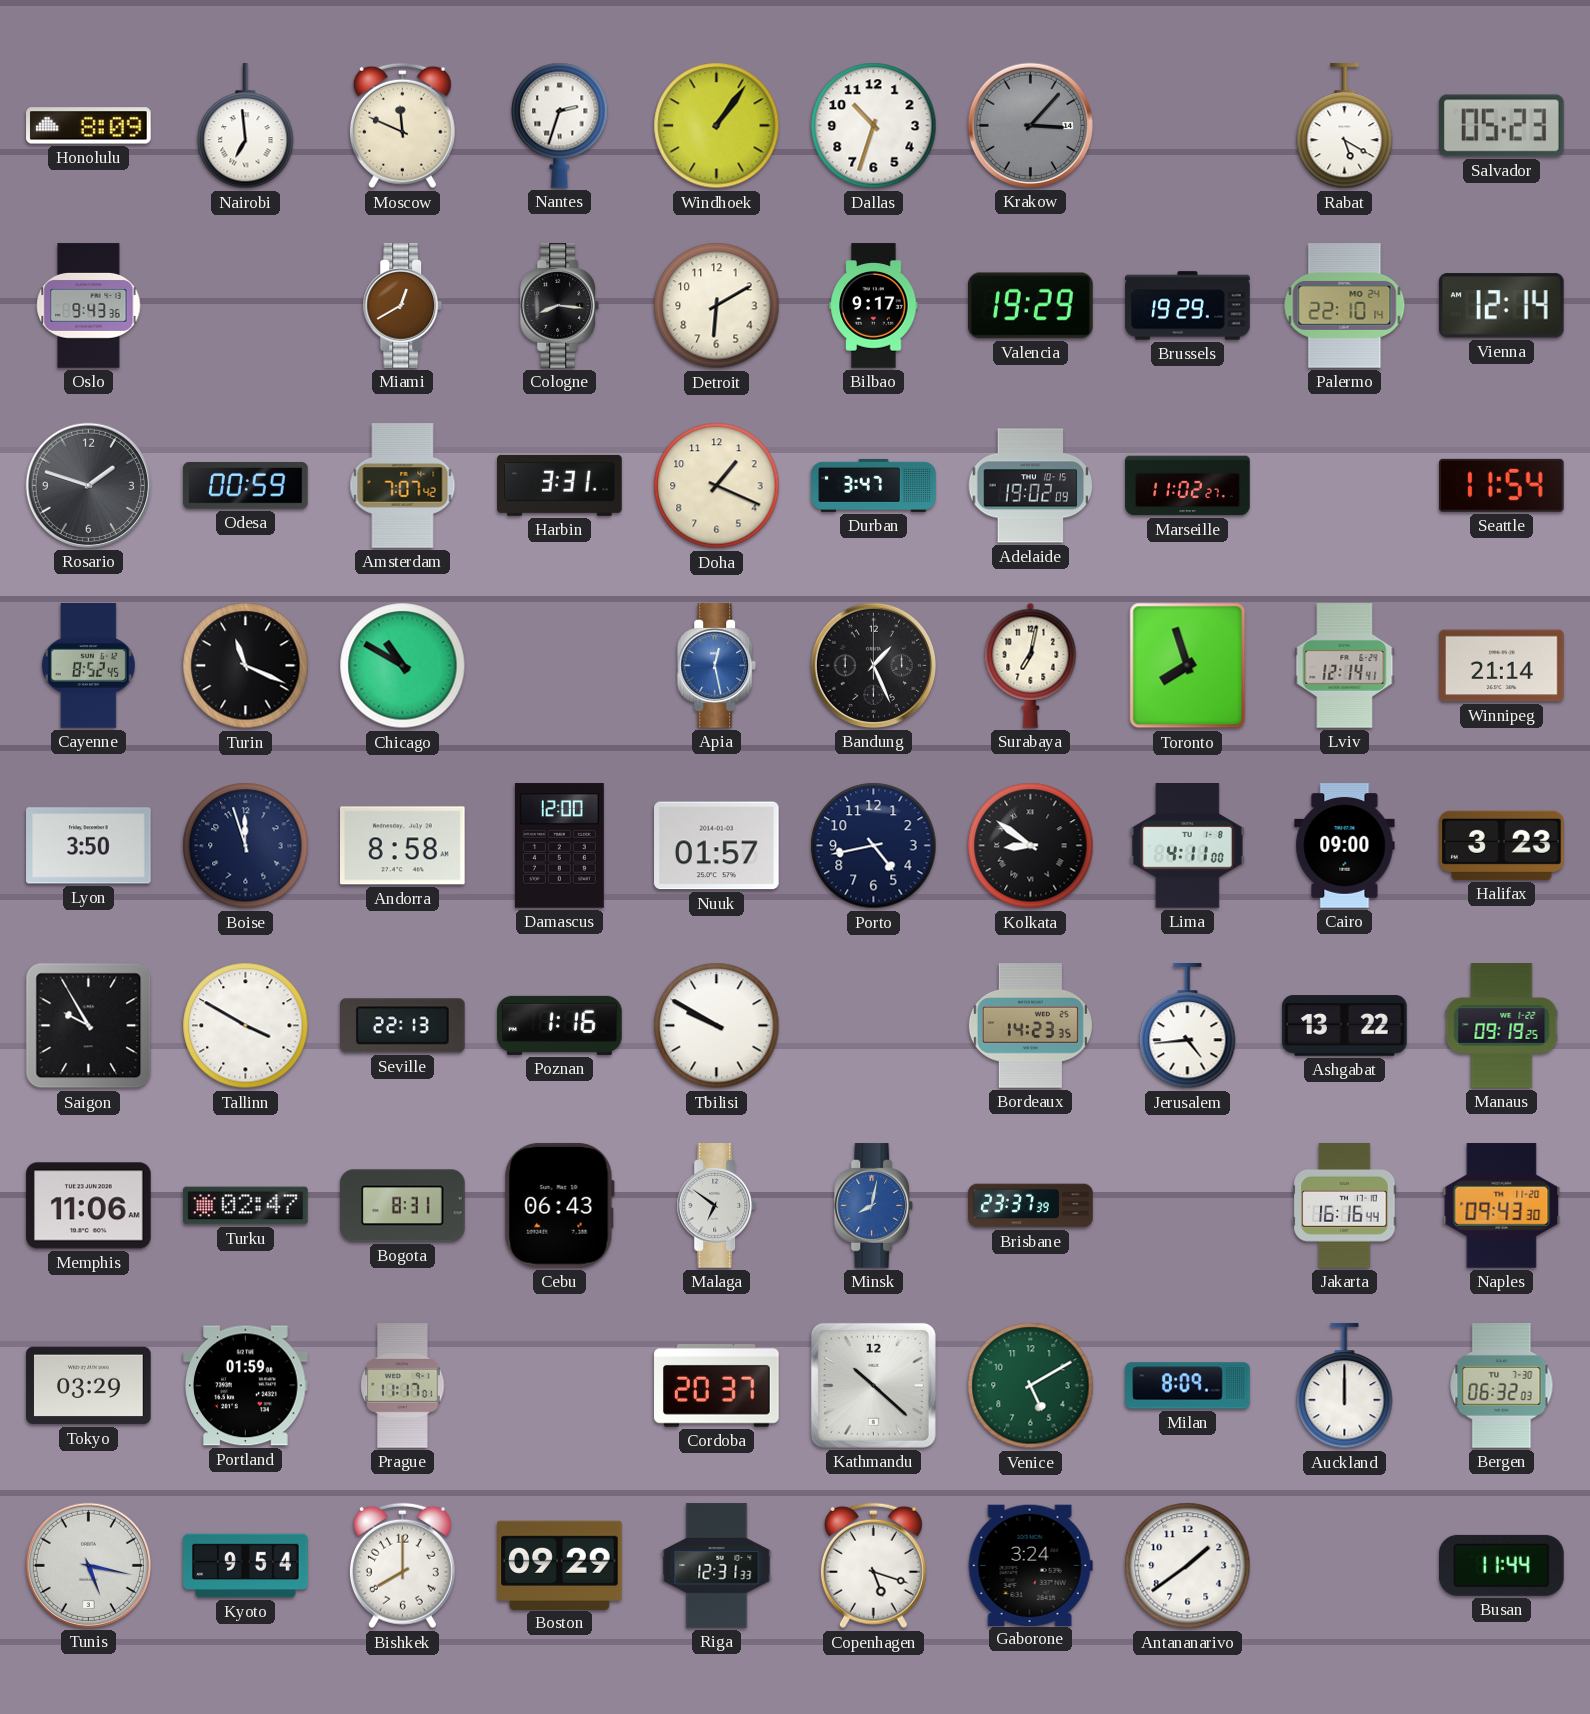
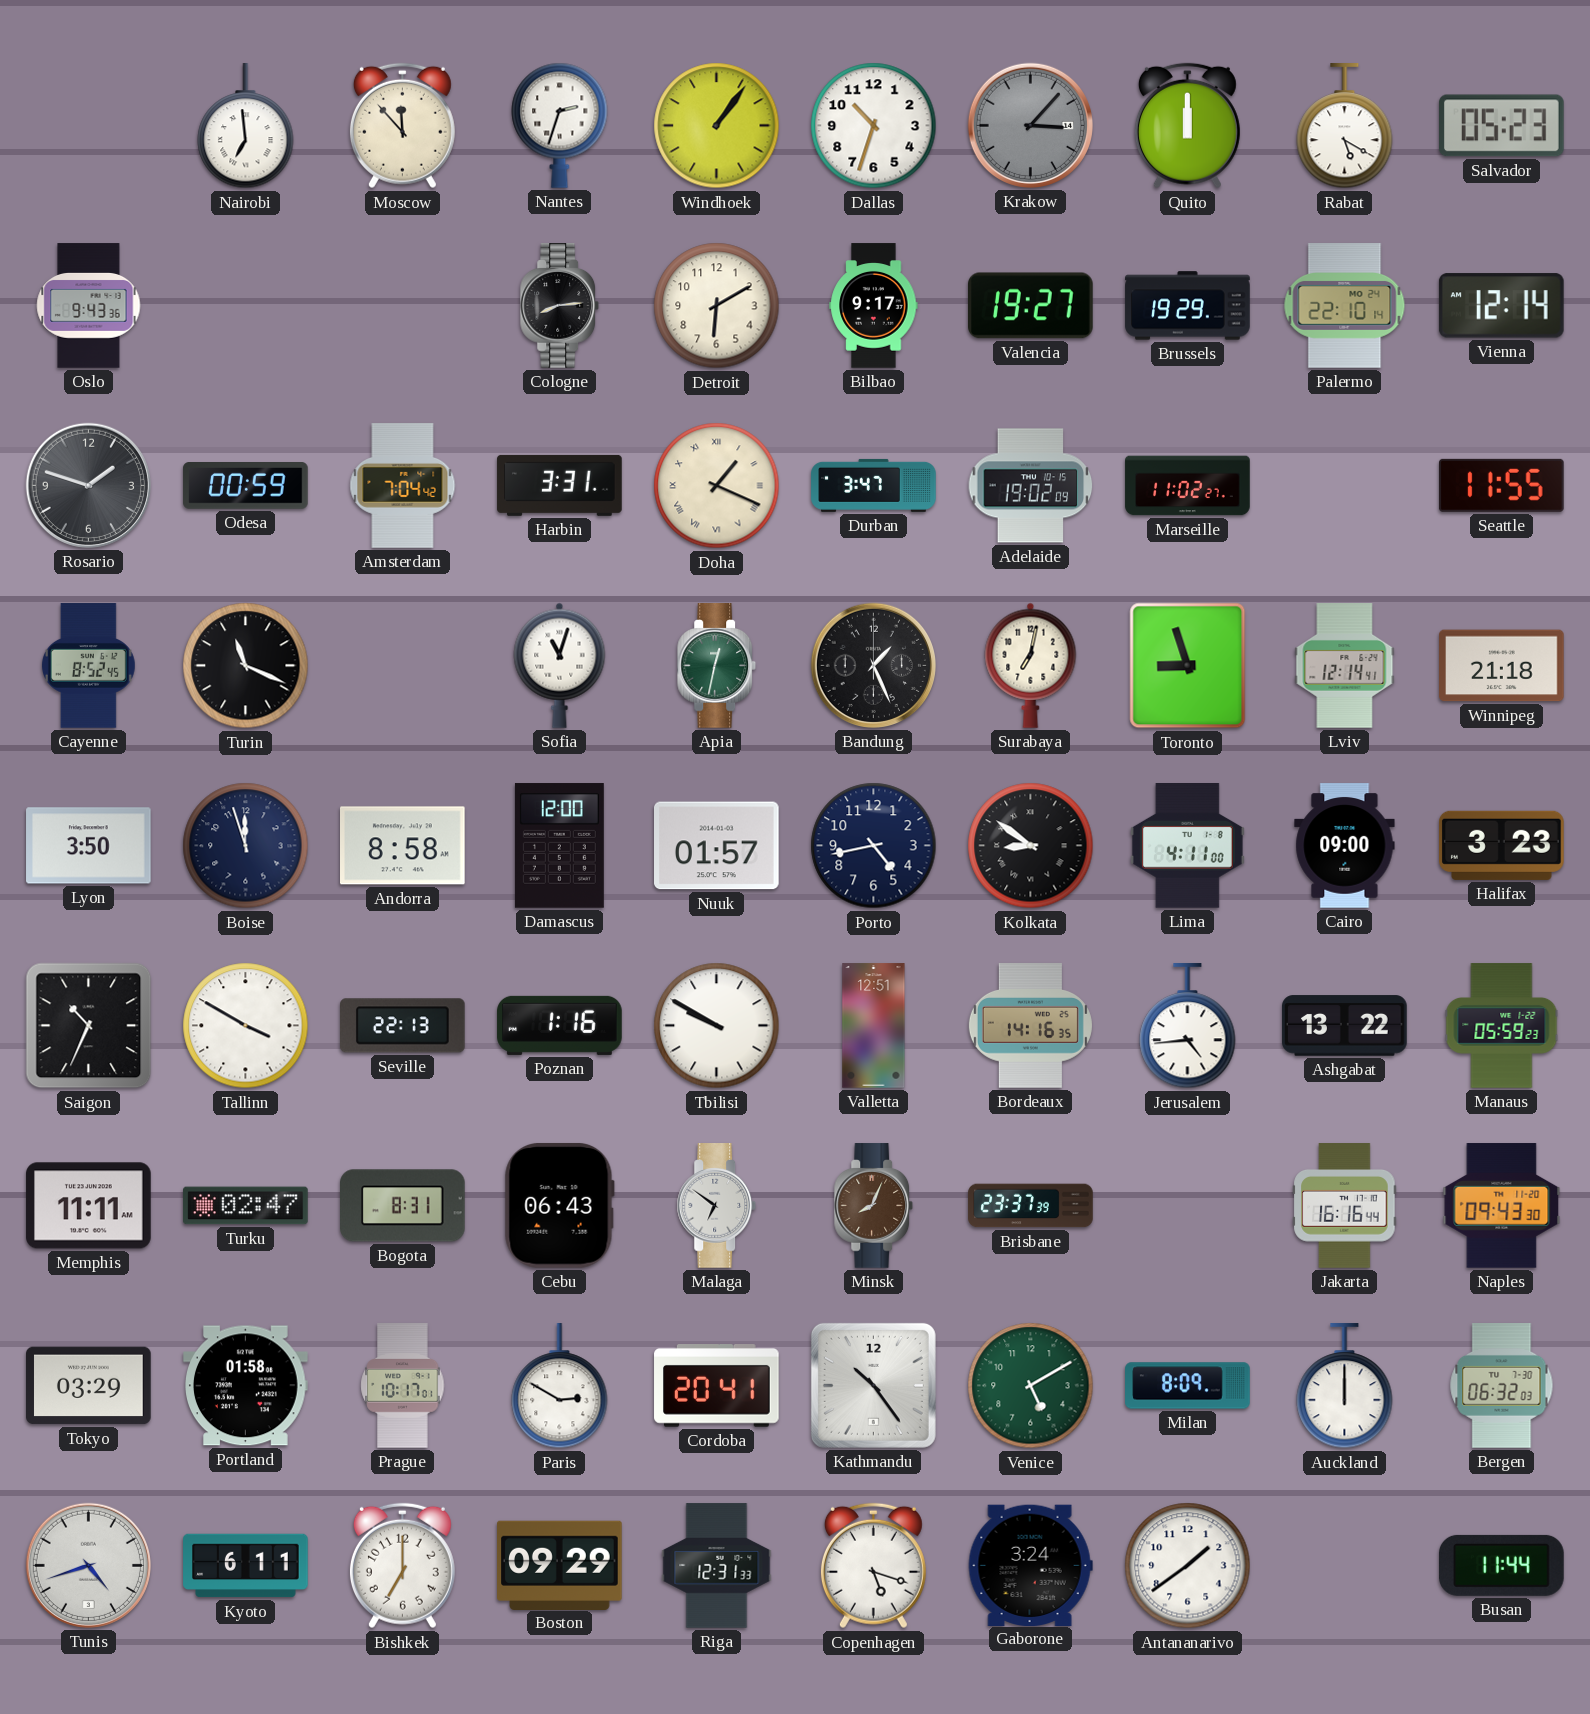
Honolulu: 8:09 -> none
Moscow: 11:49 -> 11:53
Quito: none -> 12:00
Miami: 12:40 -> none
Cologne: 8:16 -> 8:14
Valencia: 19:29 -> 19:27
Amsterdam: 7:07 -> 7:04
Doha numerals: Arabic -> Roman
Seattle: 11:54 -> 11:55
Chicago: 10:50 -> none
Sofia: none -> 11:03
Apia: 12:28 -> 12:32
Apia dial: blue -> green
Toronto: 7:57 -> 8:57
Winnipeg: 21:14 -> 21:18
Saigon: 9:55 -> 10:34
Valletta: none -> 12:51
Bordeaux: 14:23 -> 14:16
Manaus: 09:19 -> 05:59
Memphis: 11:06 -> 11:11
Minsk: 8:02 -> 8:04
Minsk dial: blue -> brown
Portland: 01:59 -> 01:58
Prague: 11:17 -> 10:17
Paris: none -> 2:50
Cordoba: 20:37 -> 20:41
Kathmandu: 10:22 -> 10:24
Tunis: 5:17 -> 4:42
Kyoto: 9:54 -> 6:11
Bishkek: 8:00 -> 7:00
